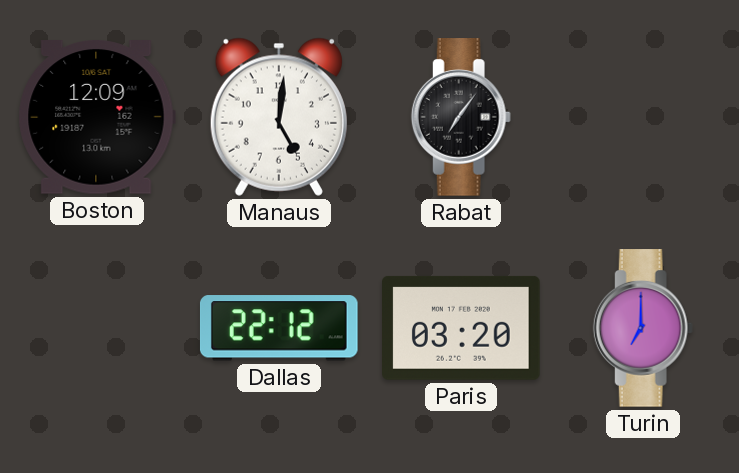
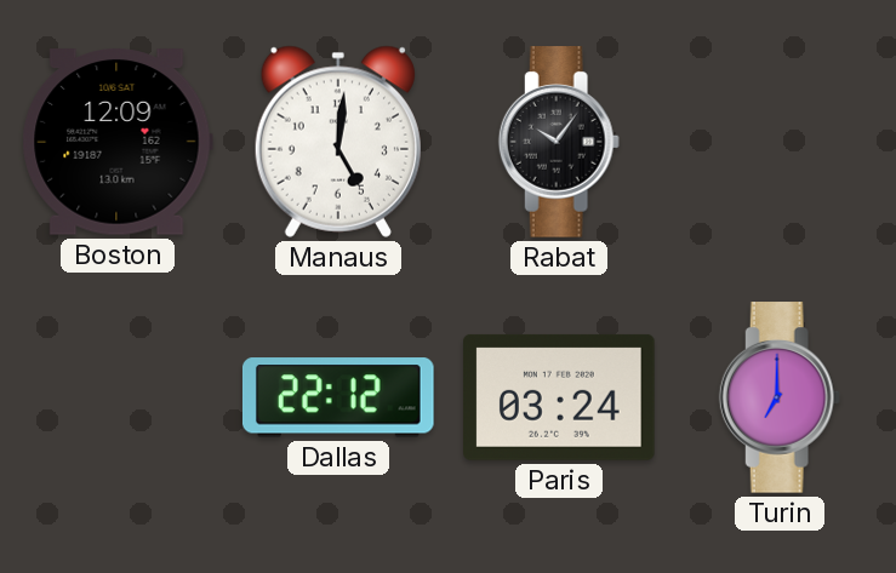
Rabat: 7:06 -> 10:06
Paris: 03:20 -> 03:24
